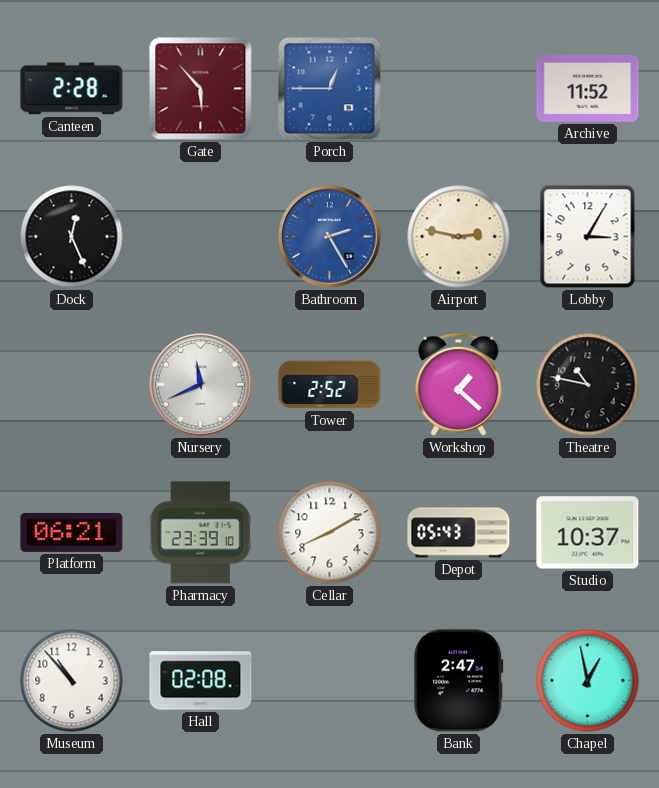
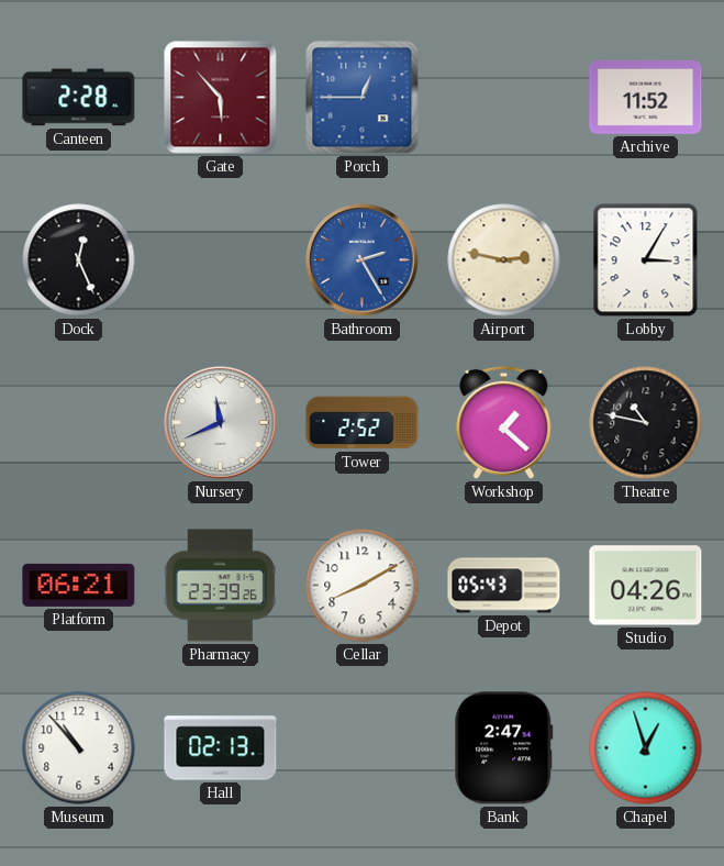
Pharmacy: 23:39:10 -> 23:39:26
Studio: 10:37 -> 04:26
Hall: 02:08 -> 02:13
Chapel: 12:58 -> 12:57
